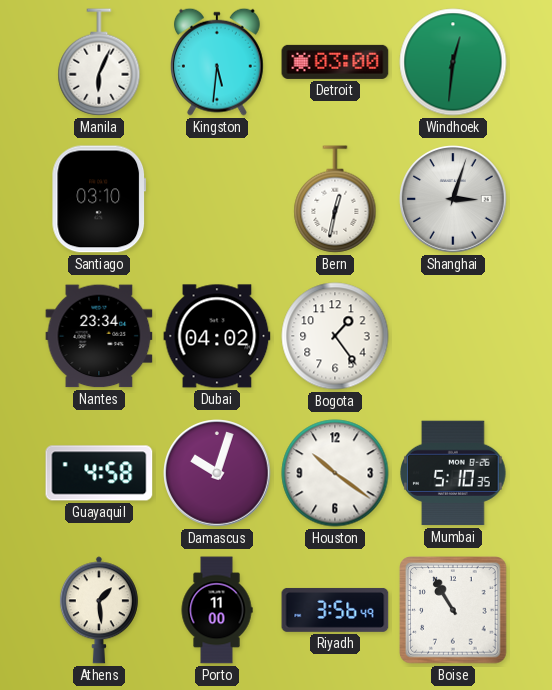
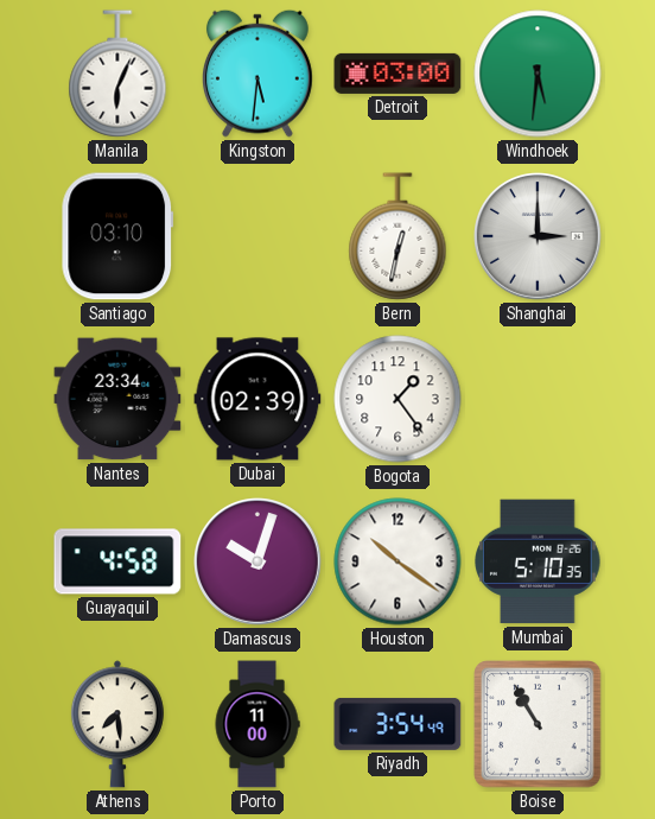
Windhoek: 12:31 -> 5:31
Shanghai: 3:03 -> 3:00
Dubai: 04:02 -> 02:39
Athens: 1:29 -> 7:29
Riyadh: 3:56 -> 3:54
